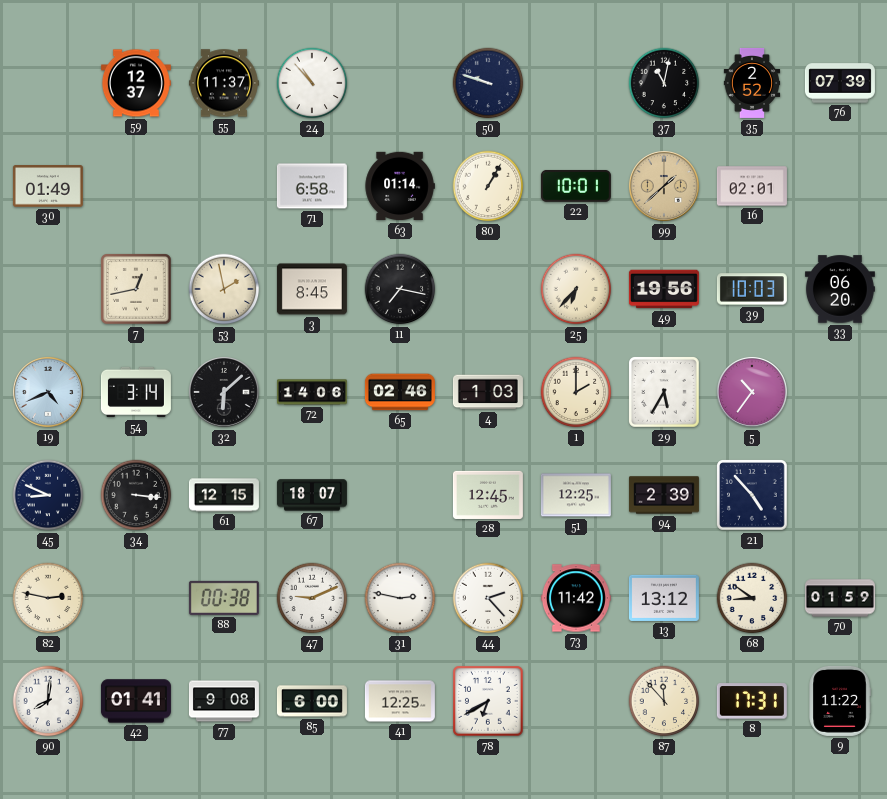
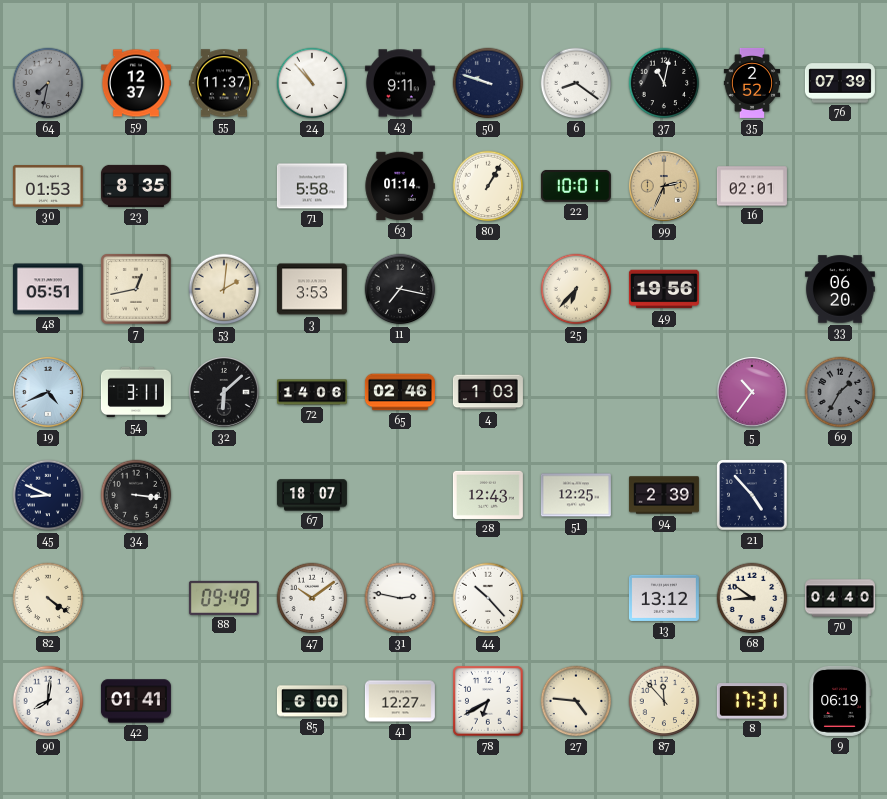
64: none -> 7:32
43: none -> 9:11
6: none -> 8:21
30: 01:49 -> 01:53
23: none -> 8:35
71: 6:58 -> 5:58
99: 1:38 -> 2:34
48: none -> 05:51
53: 1:58 -> 2:01
3: 8:45 -> 3:53
39: 10:03 -> none
54: 3:14 -> 3:11
1: 2:00 -> none
29: 5:35 -> none
69: none -> 1:35
61: 12:15 -> none
28: 12:45 -> 12:43
82: 2:47 -> 4:21
88: 00:38 -> 09:49
47: 9:11 -> 10:09
44: 2:23 -> 10:23
73: 11:42 -> none
70: 01:59 -> 04:40
77: 9:08 -> none
41: 12:25 -> 12:27
27: none -> 4:46
9: 11:22 -> 06:19
